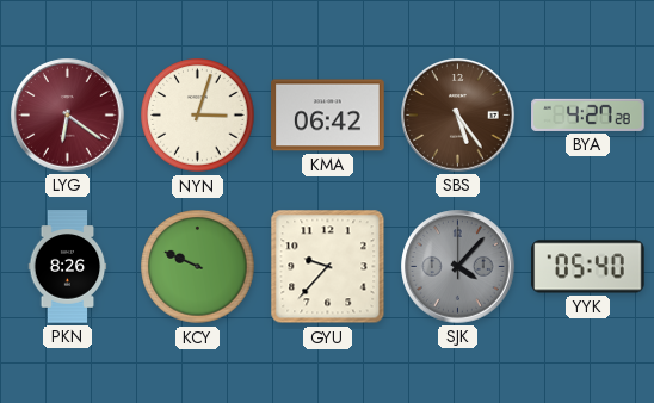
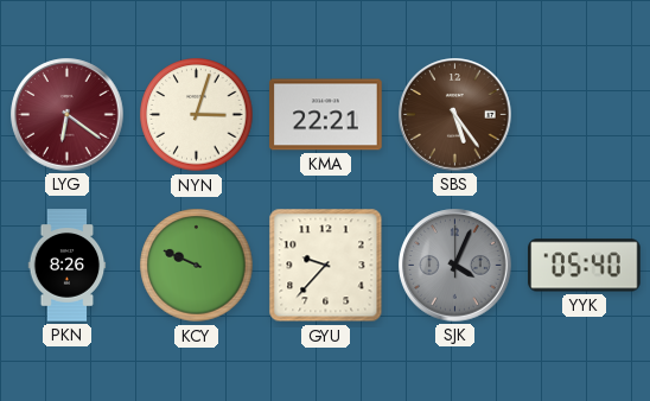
KMA: 06:42 -> 22:21
BYA: 4:27 -> none
SJK: 4:07 -> 4:04
